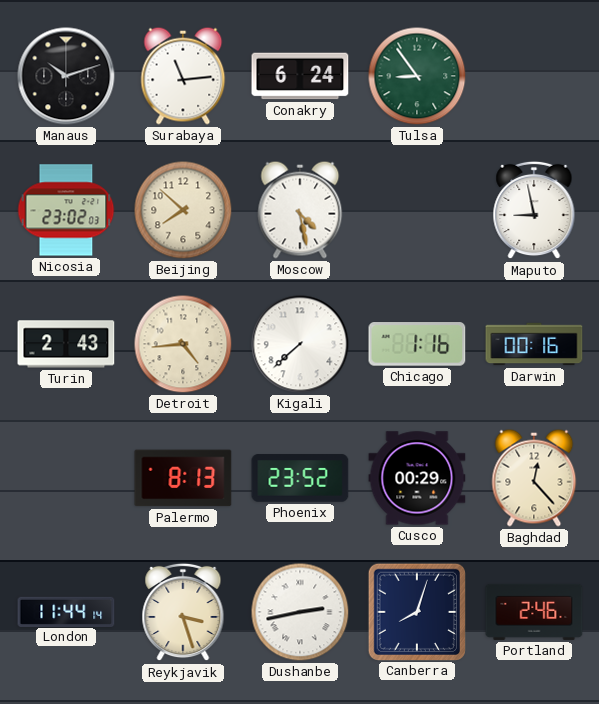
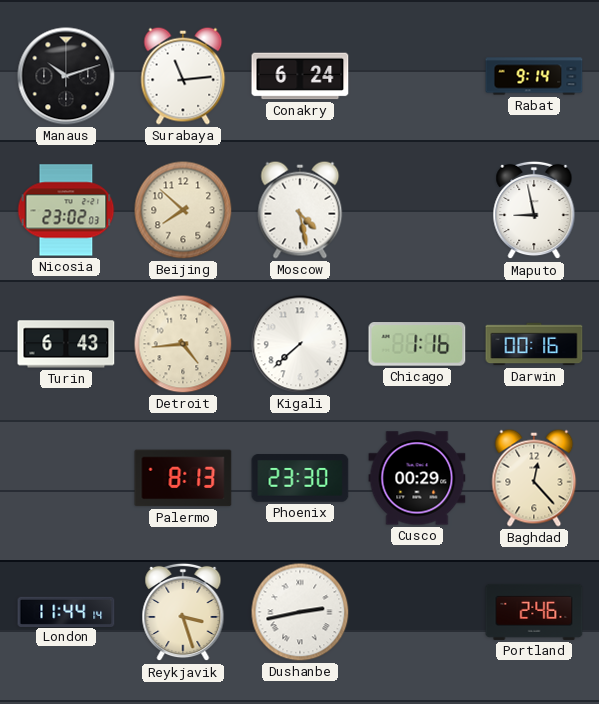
Tulsa: 8:54 -> none
Rabat: none -> 9:14
Turin: 2:43 -> 6:43
Phoenix: 23:52 -> 23:30
Canberra: 8:03 -> none
